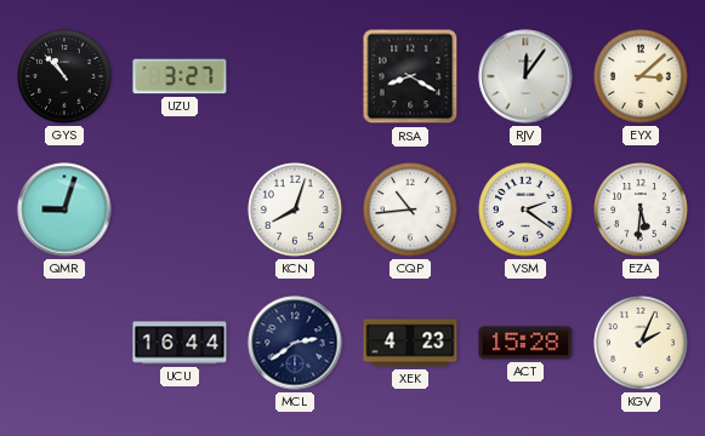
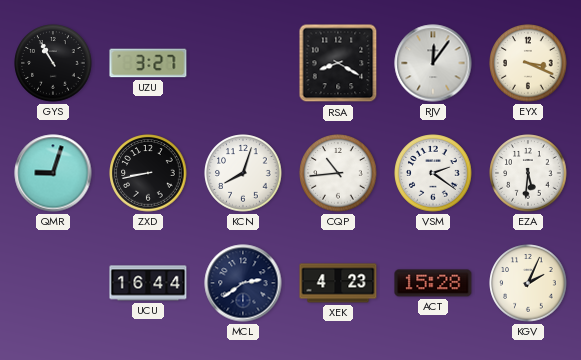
GYS: 10:53 -> 10:55
EYX: 3:08 -> 3:19
ZXD: none -> 8:43
